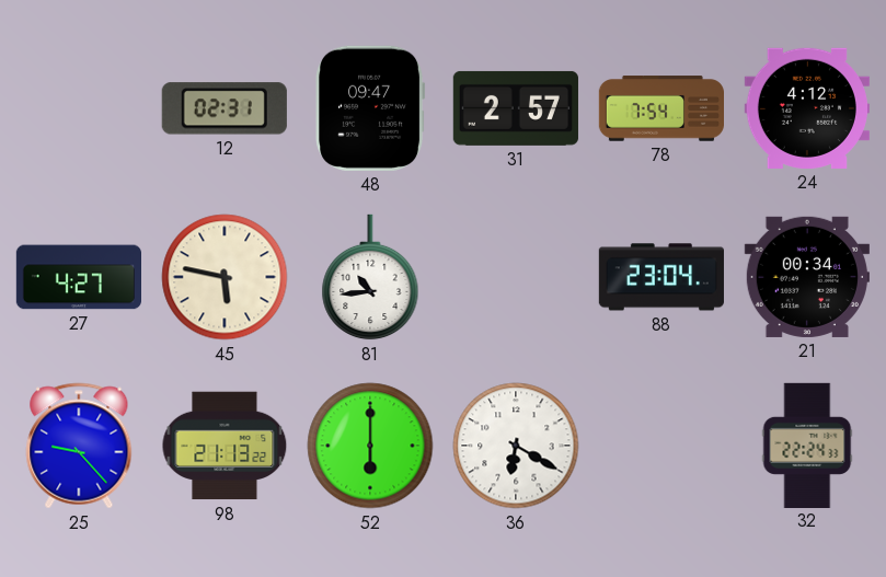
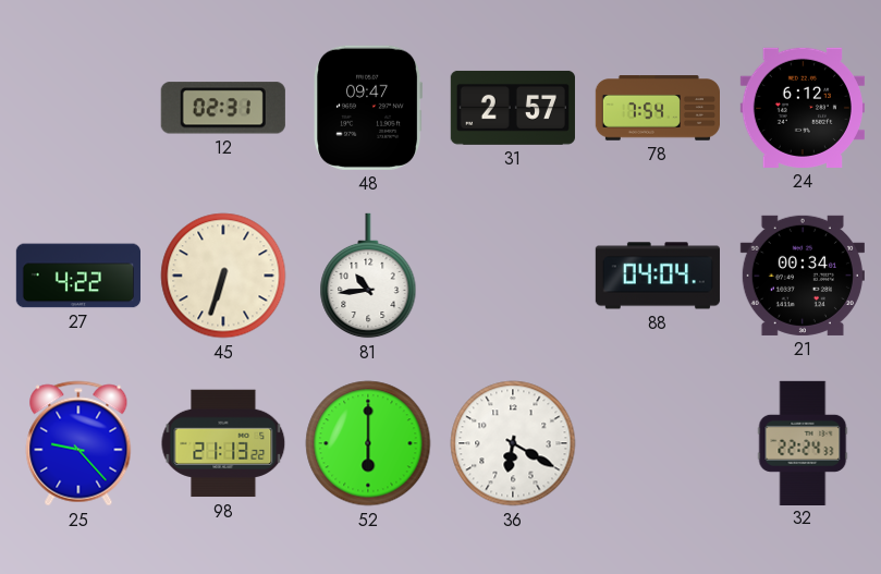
24: 4:12 -> 6:12
27: 4:27 -> 4:22
45: 5:47 -> 6:33
88: 23:04 -> 04:04
